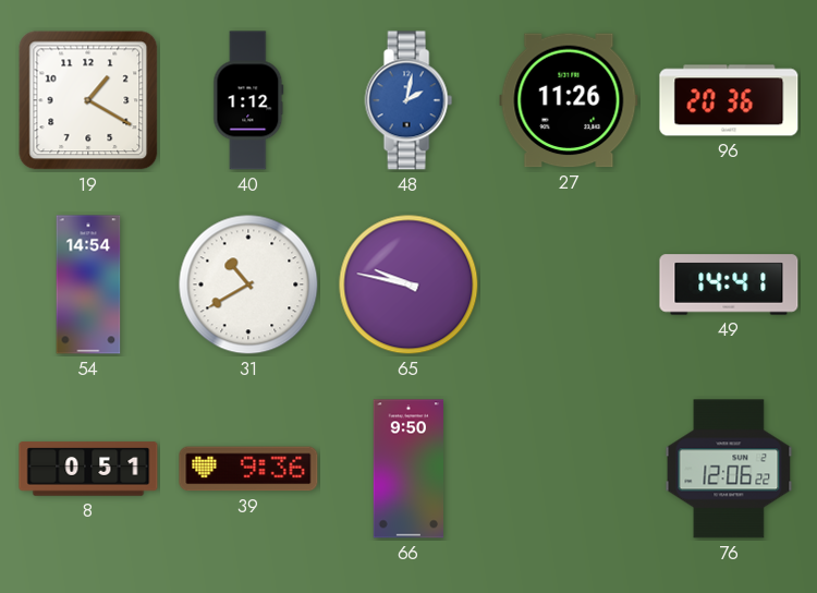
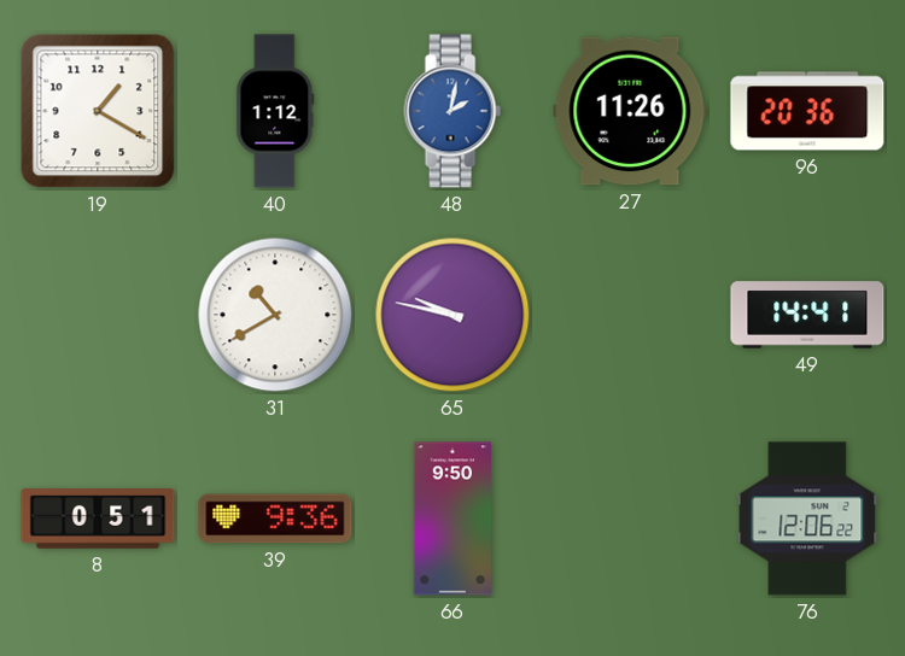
54: 14:54 -> none
